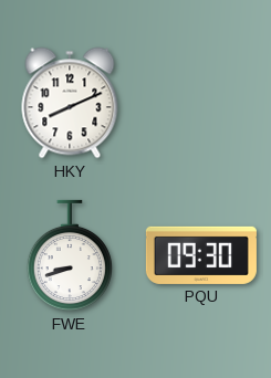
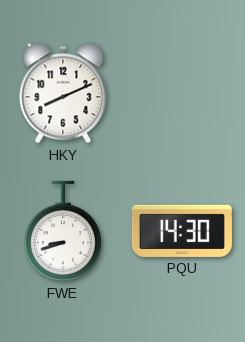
PQU: 09:30 -> 14:30
